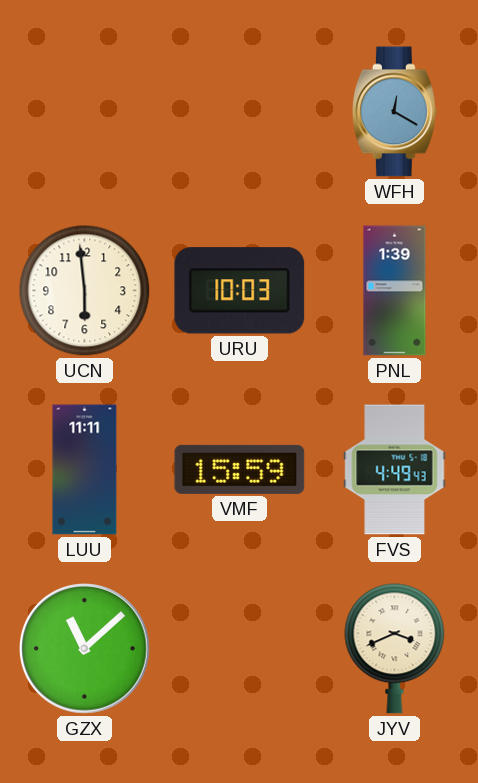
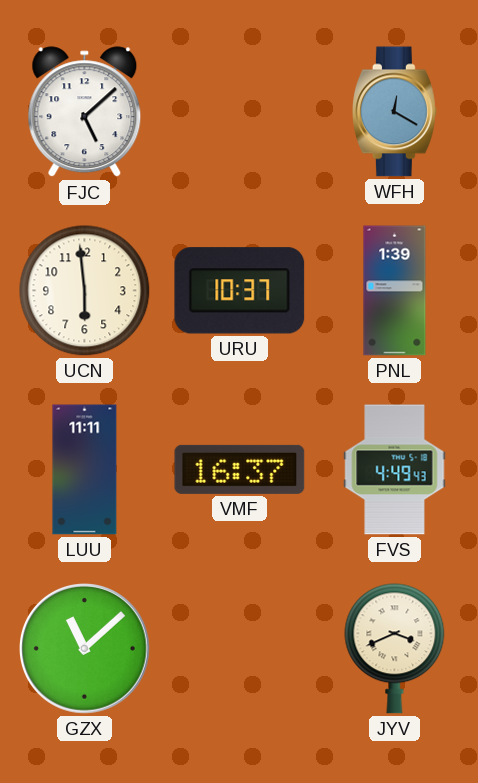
FJC: none -> 5:08
URU: 10:03 -> 10:37
VMF: 15:59 -> 16:37
